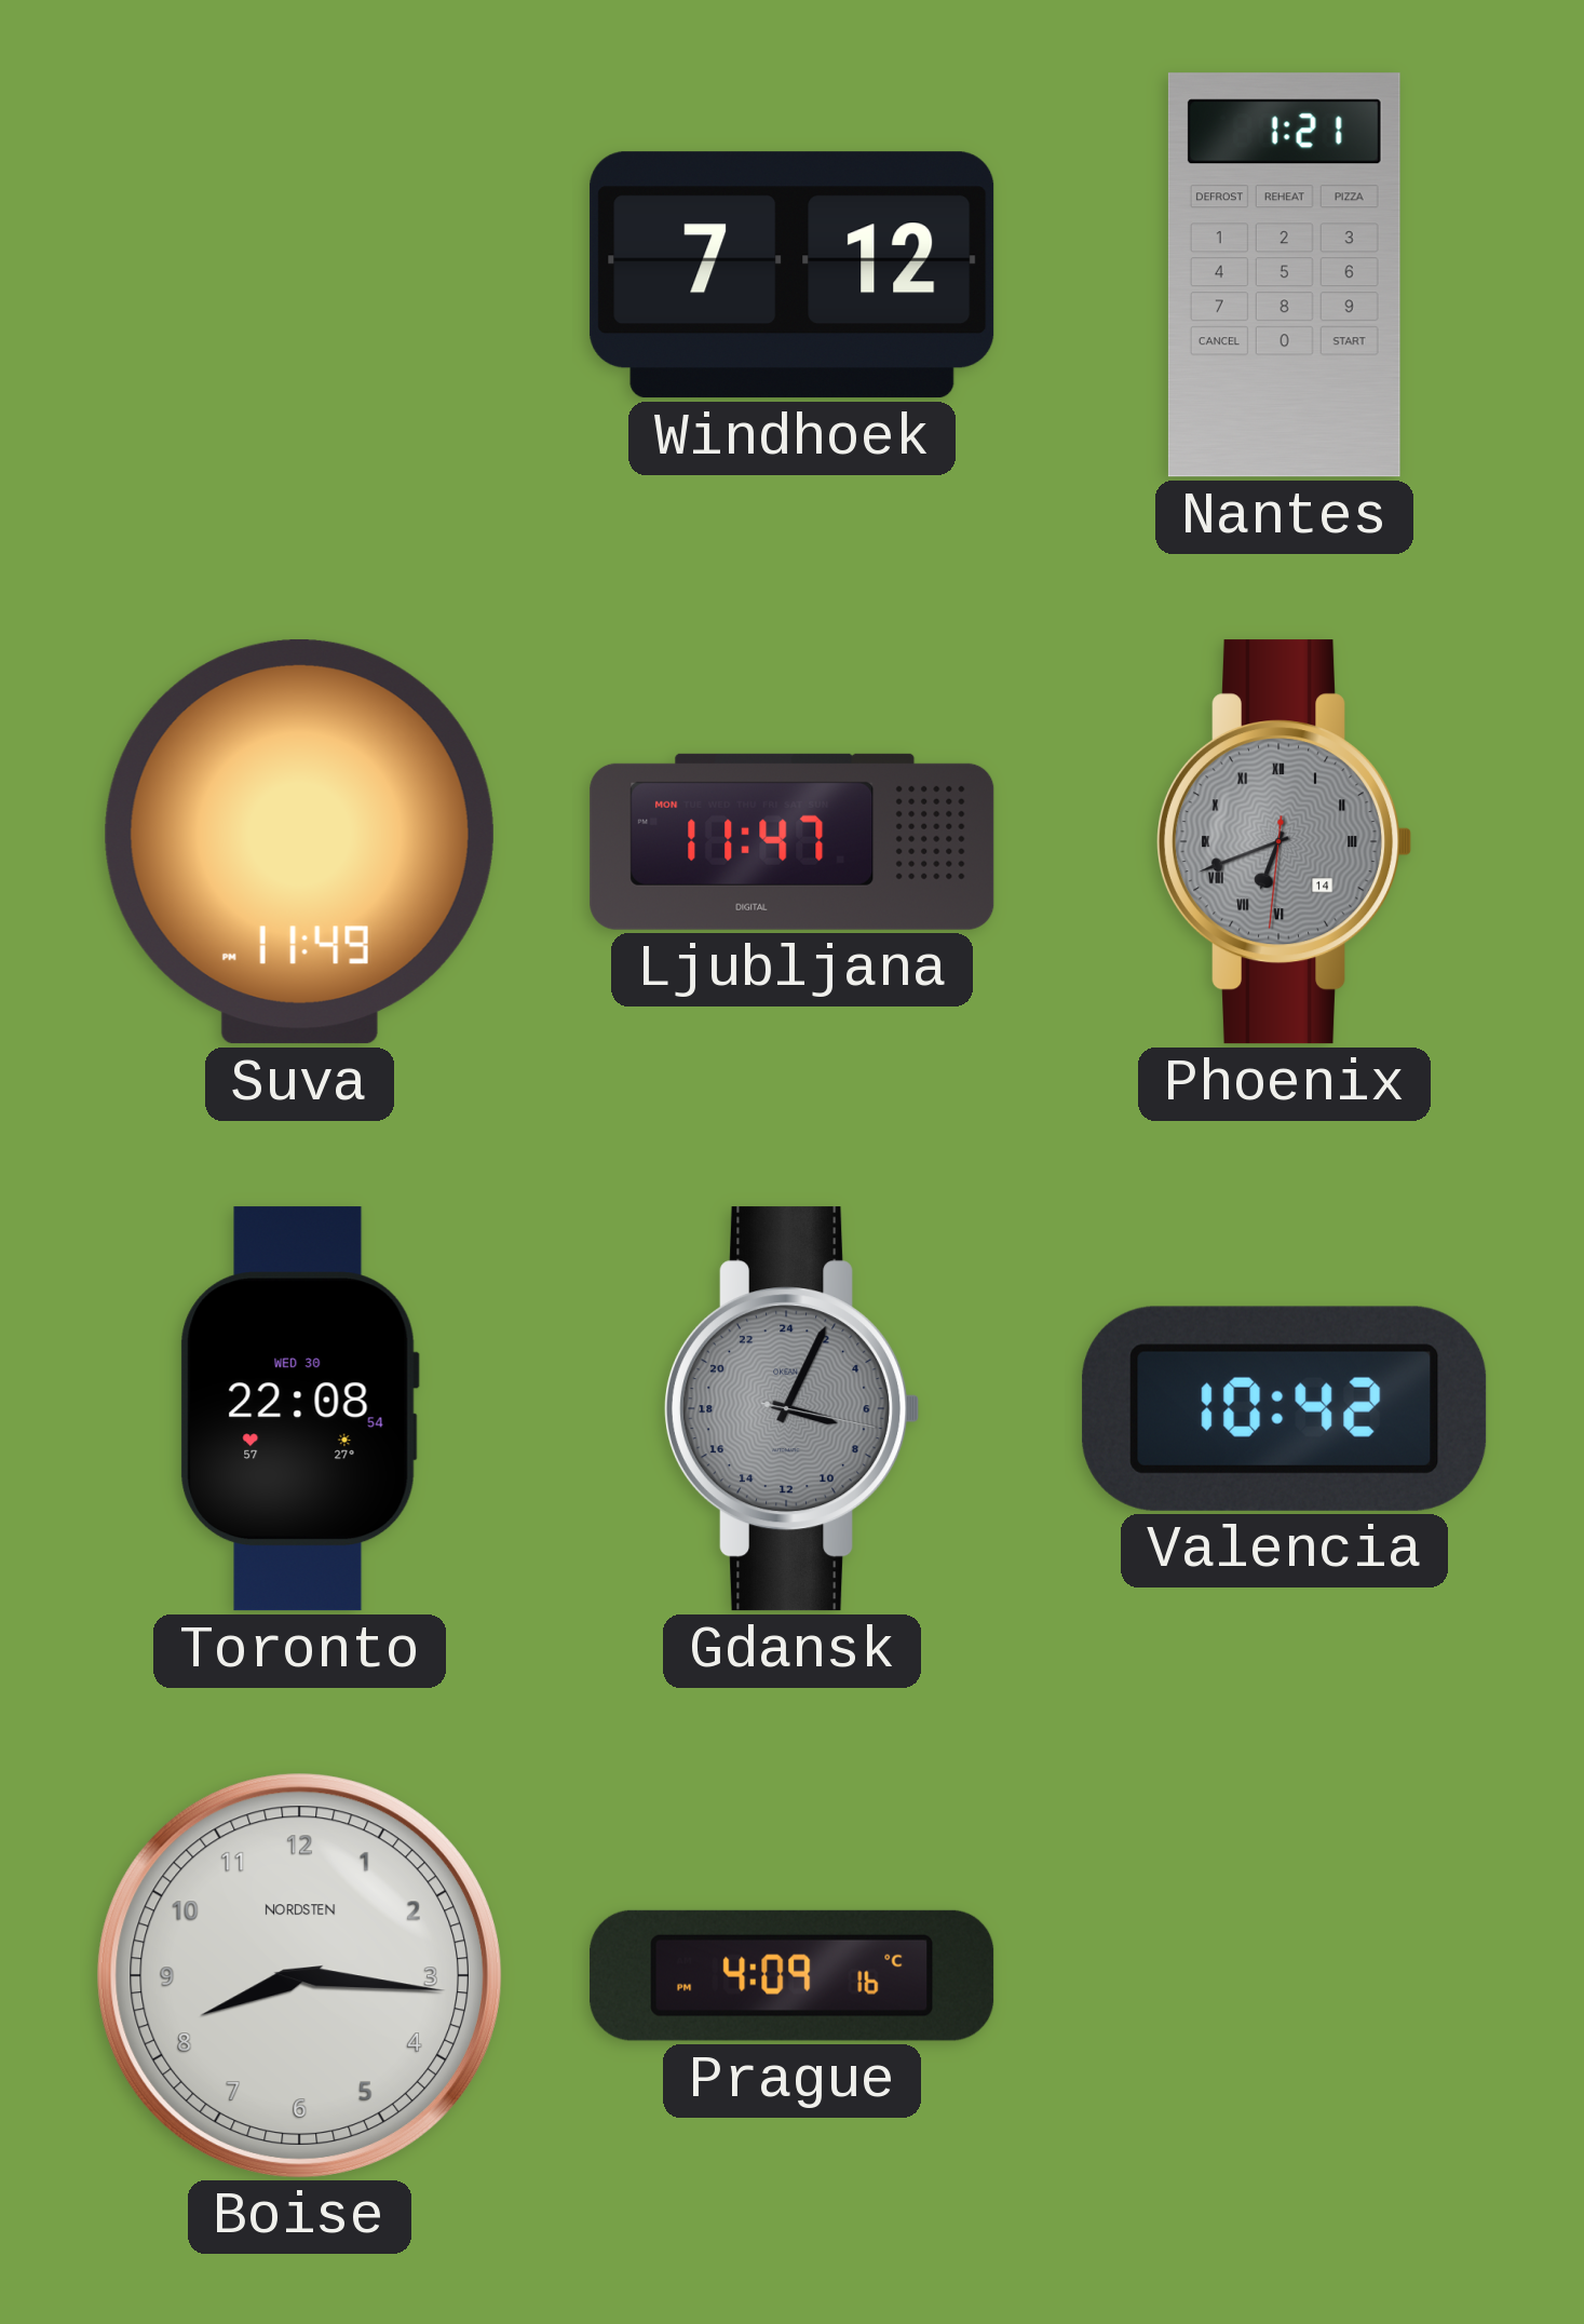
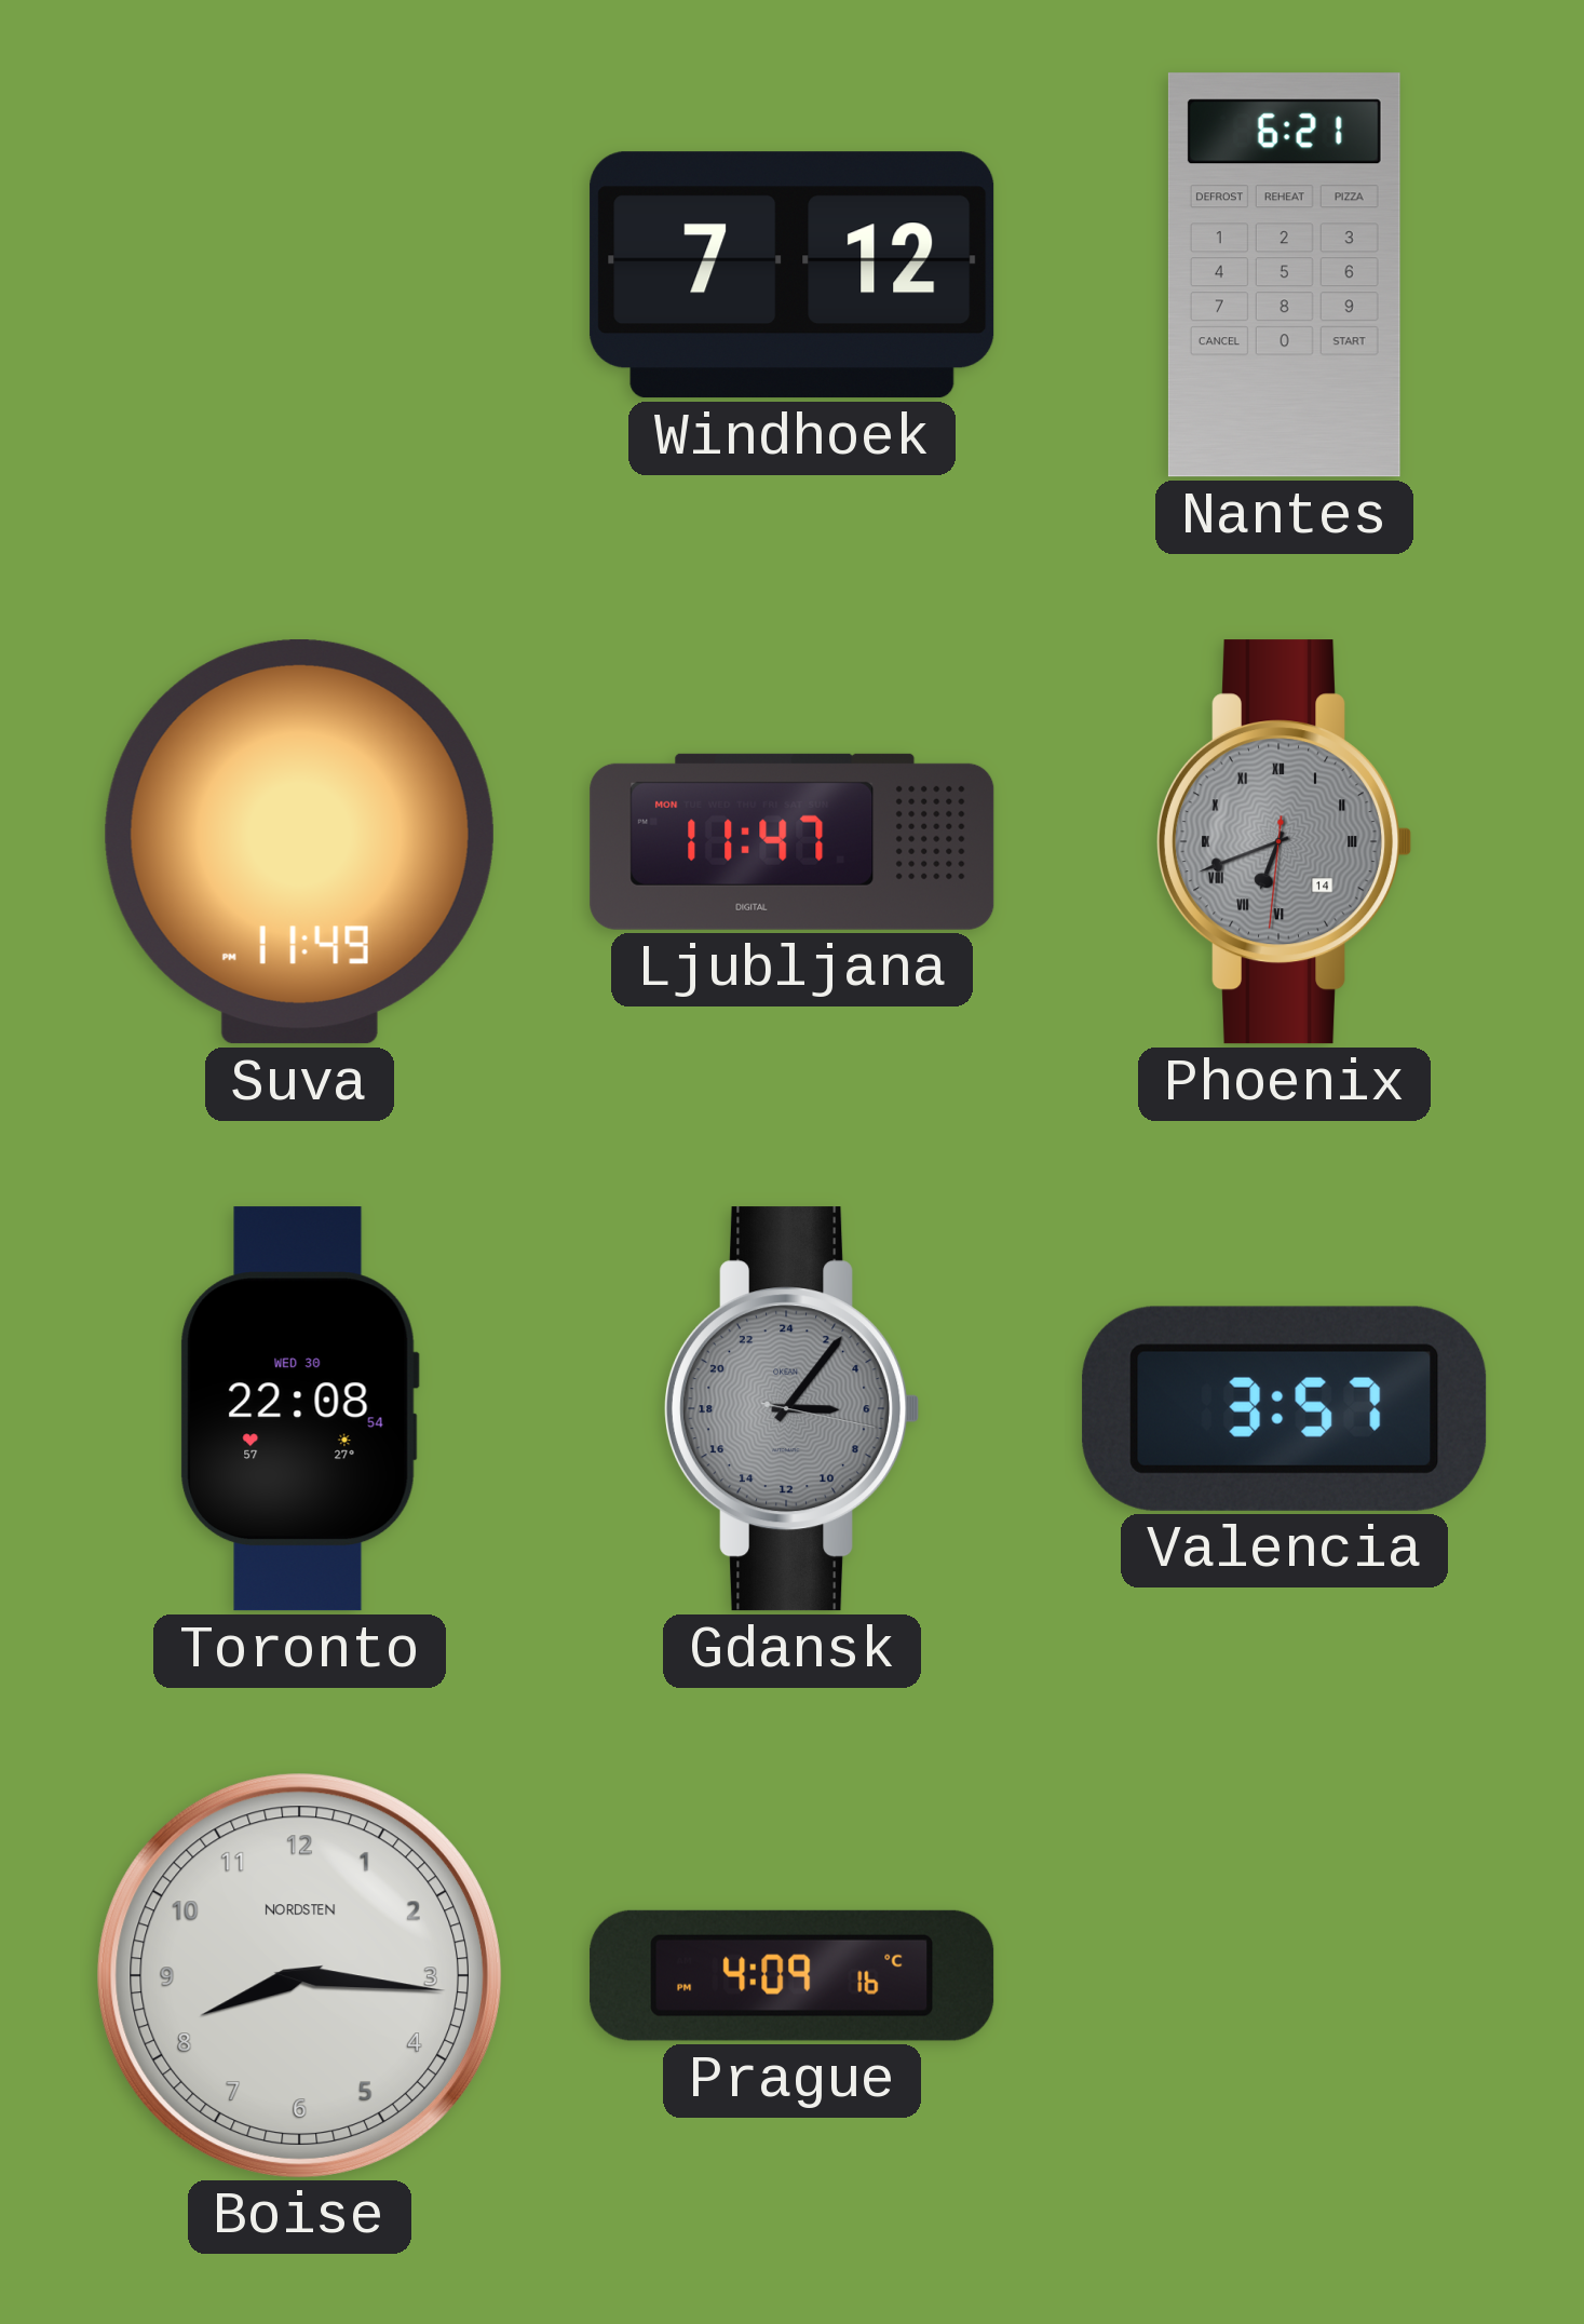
Nantes: 1:21 -> 6:21
Gdansk: 7:04 -> 6:06
Valencia: 10:42 -> 3:57
